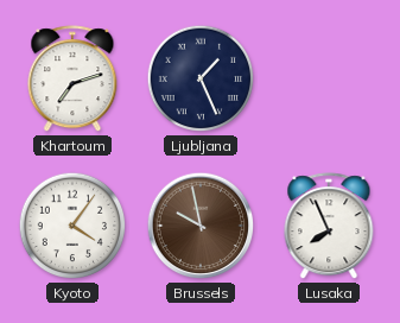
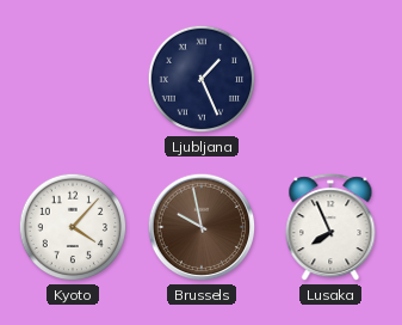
Khartoum: 7:12 -> none
Kyoto: 4:06 -> 4:07
